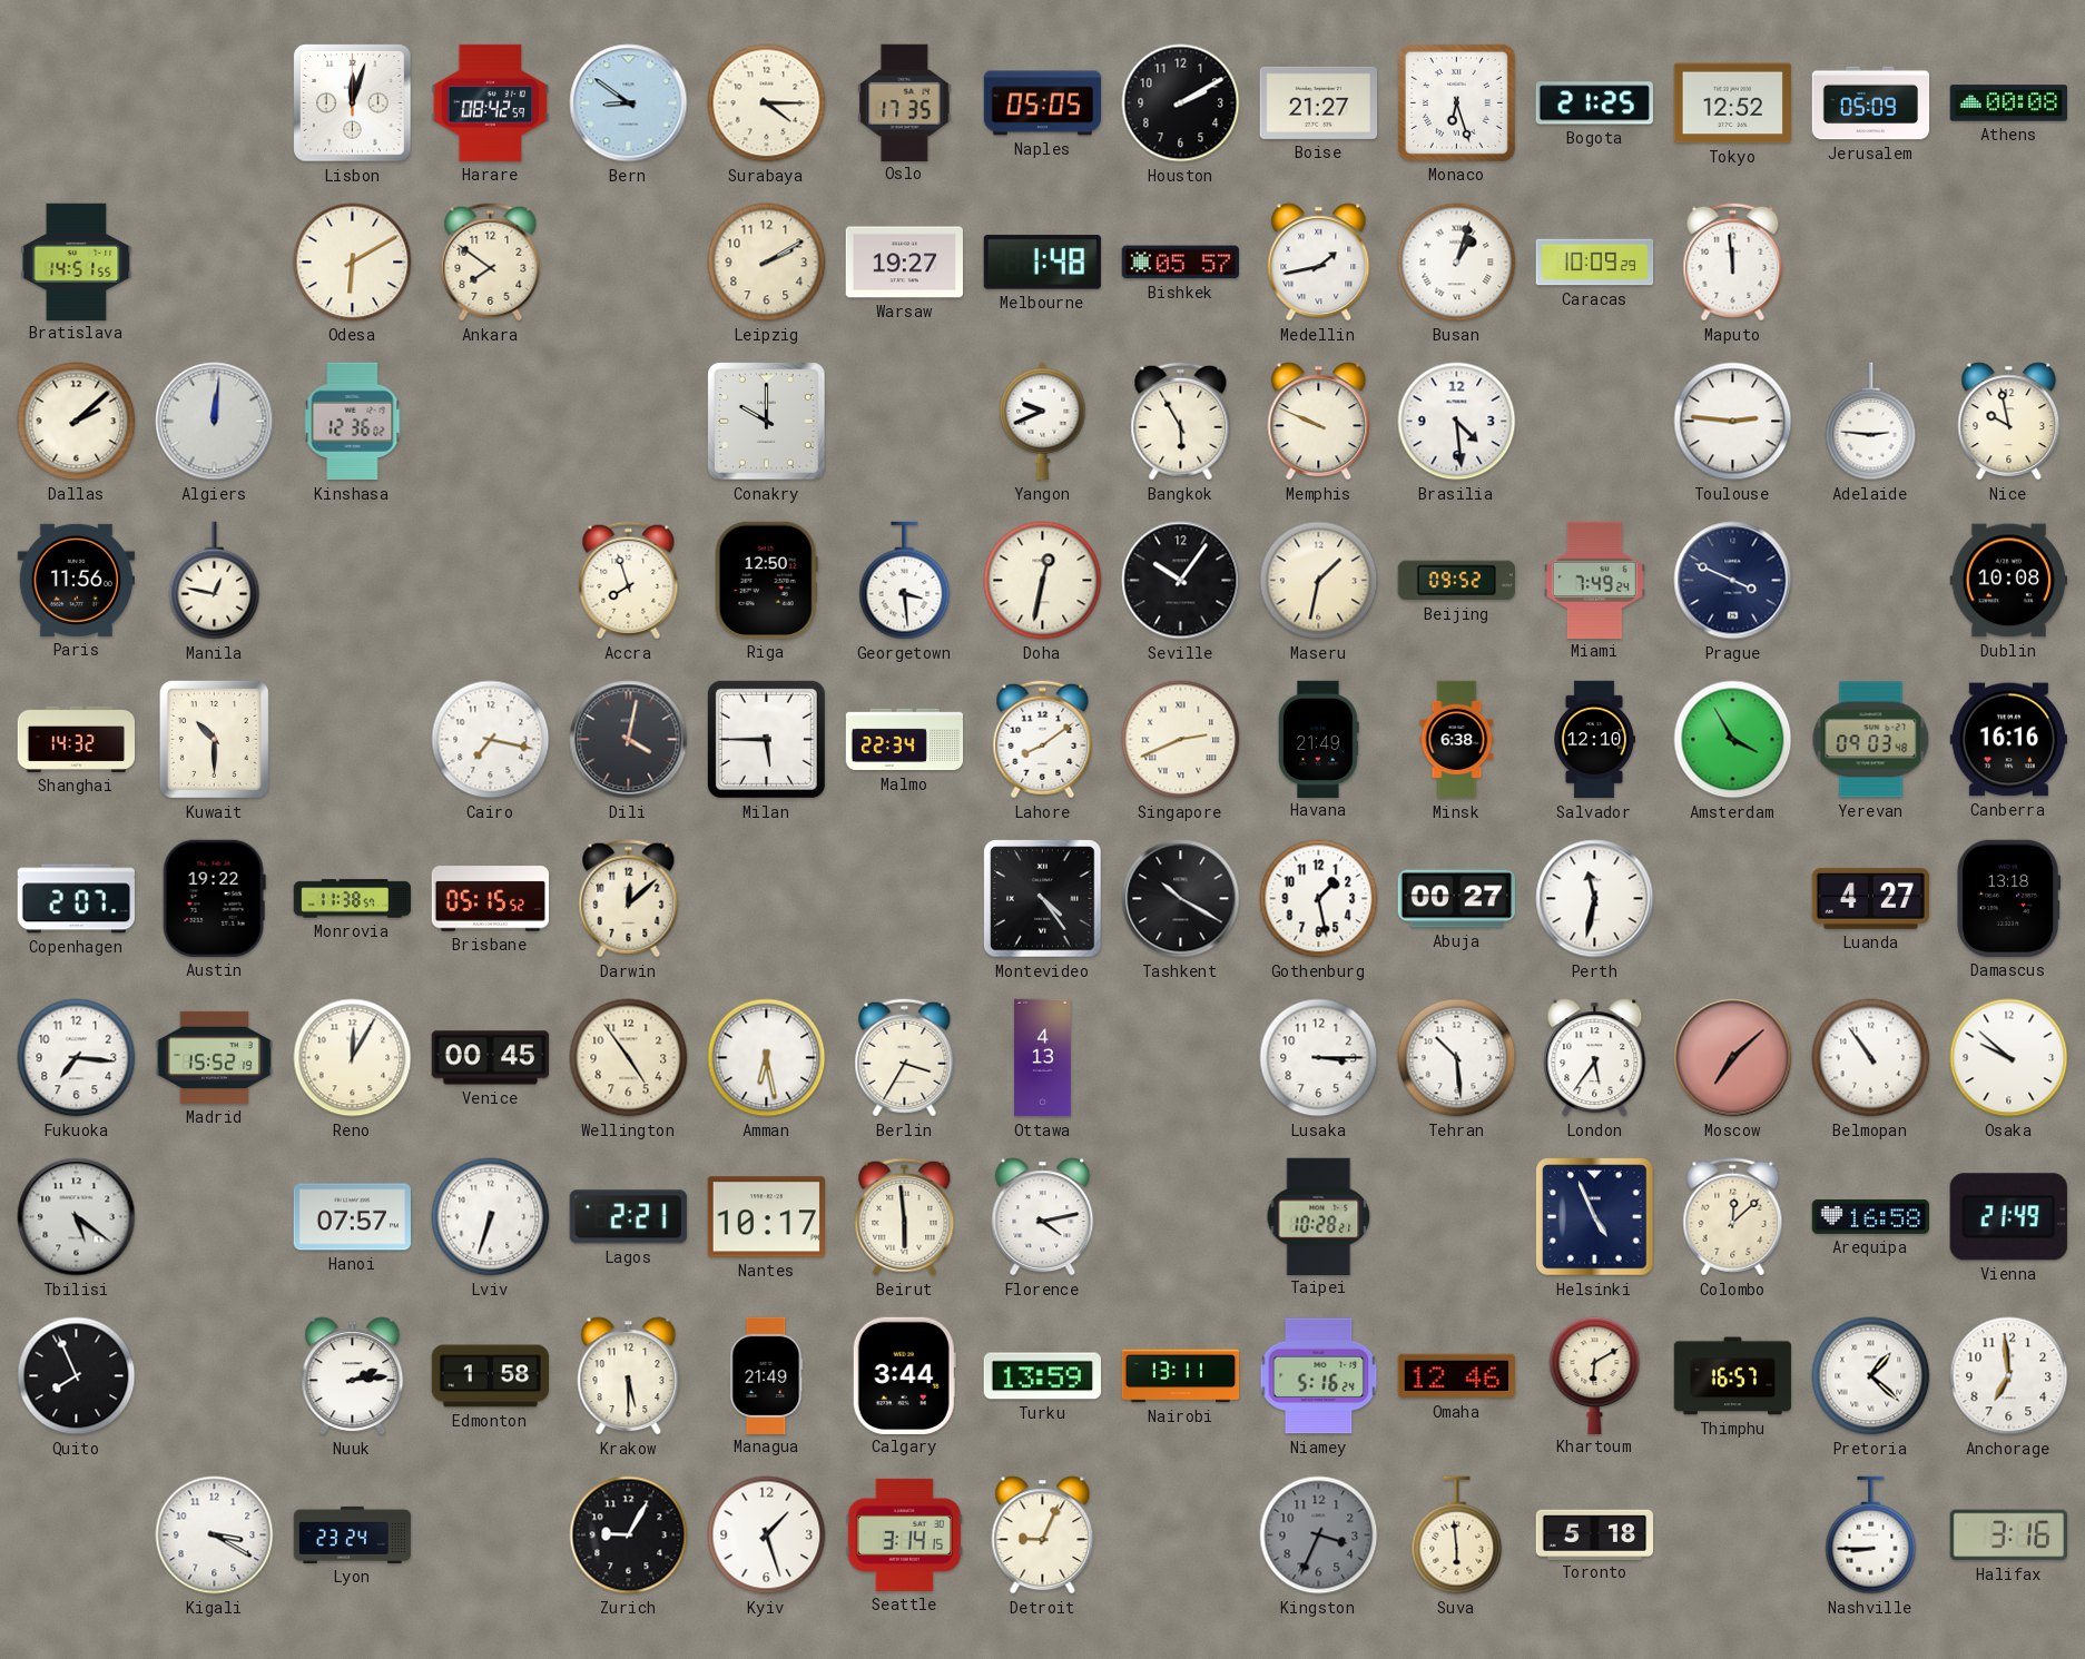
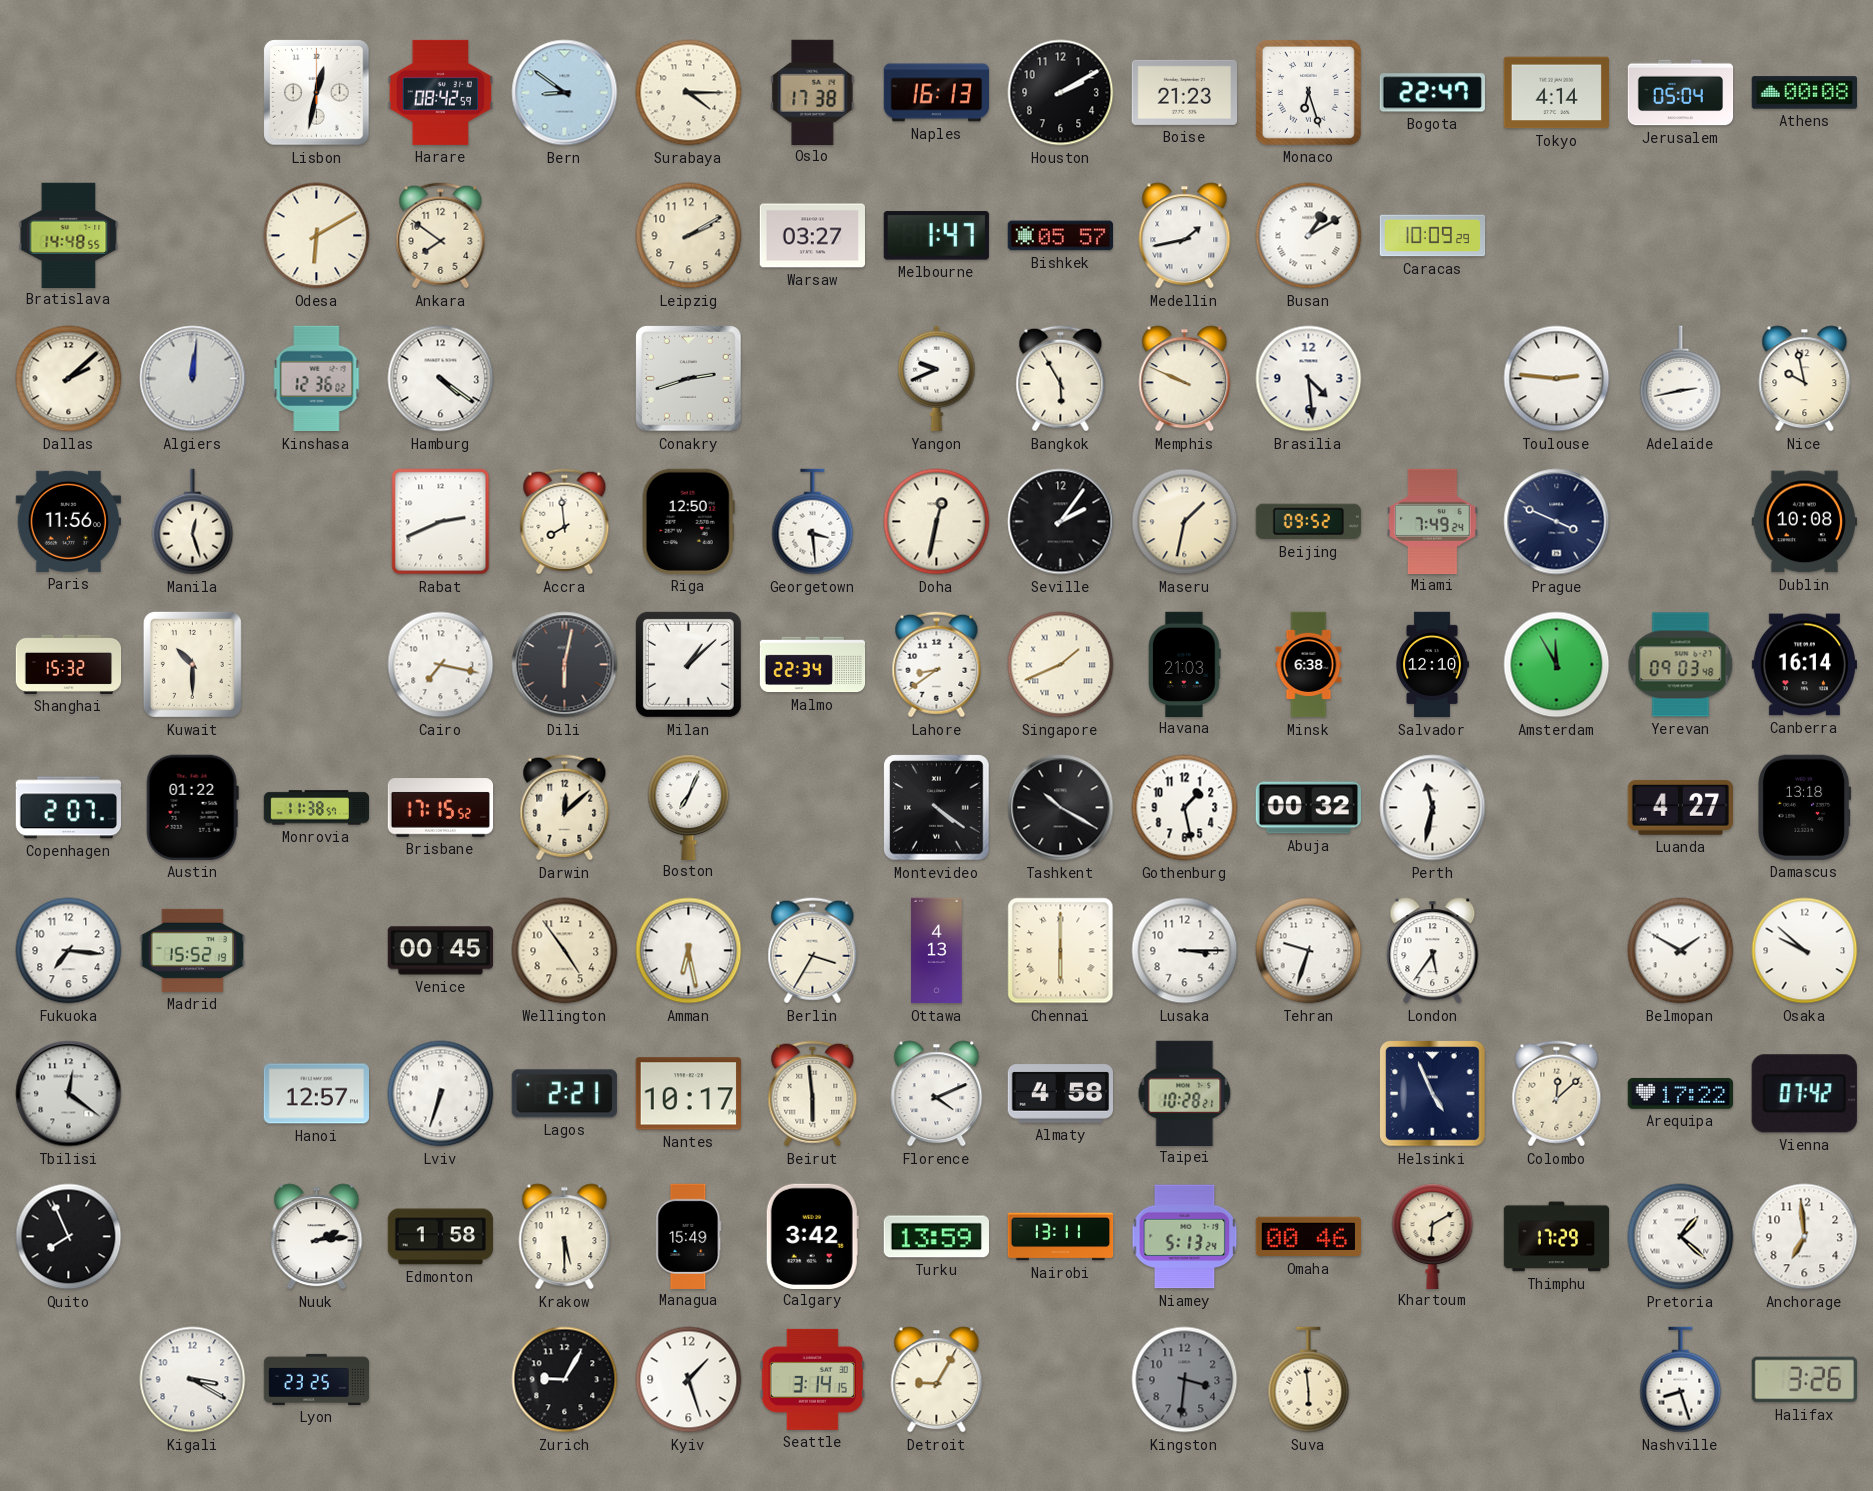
Lisbon: 12:03 -> 12:32
Oslo: 17:35 -> 17:38
Naples: 05:05 -> 16:13
Boise: 21:27 -> 21:23
Bogota: 21:25 -> 22:47
Tokyo: 12:52 -> 4:14
Jerusalem: 05:09 -> 05:04
Bratislava: 14:51 -> 14:48
Warsaw: 19:27 -> 03:27
Melbourne: 1:48 -> 1:47
Busan: 1:03 -> 1:10
Maputo: 11:59 -> none
Hamburg: none -> 4:21
Conakry: 10:00 -> 2:42
Adelaide: 2:46 -> 2:43
Manila: 12:47 -> 12:27
Rabat: none -> 2:41
Accra: 7:57 -> 7:59
Seville: 10:06 -> 2:06
Shanghai: 14:32 -> 15:32
Dili: 4:02 -> 6:02
Milan: 5:45 -> 1:08
Lahore: 8:09 -> 8:39
Singapore: 2:41 -> 1:41
Havana: 21:49 -> 21:03
Amsterdam: 3:55 -> 11:55
Canberra: 16:16 -> 16:14
Austin: 19:22 -> 01:22
Brisbane: 05:15 -> 17:15
Boston: none -> 7:04
Montevideo: 4:24 -> 4:21
Abuja: 00:27 -> 00:32
Reno: 12:05 -> none
Chennai: none -> 6:00
Tehran: 10:29 -> 9:33
Moscow: 7:08 -> none
Belmopan: 10:54 -> 1:50
Tbilisi: 5:21 -> 12:21
Hanoi: 07:57 -> 12:57
Florence: 4:13 -> 4:11
Almaty: none -> 4:58
Arequipa: 16:58 -> 17:22
Vienna: 21:49 -> 07:42
Managua: 21:49 -> 15:49
Calgary: 3:44 -> 3:42
Niamey: 5:16 -> 5:13
Omaha: 12:46 -> 00:46
Thimphu: 16:57 -> 17:29
Lyon: 23:24 -> 23:25
Detroit: 9:04 -> 9:05
Kingston: 3:34 -> 3:31
Toronto: 5:18 -> none
Nashville: 8:45 -> 8:27
Halifax: 3:16 -> 3:26
